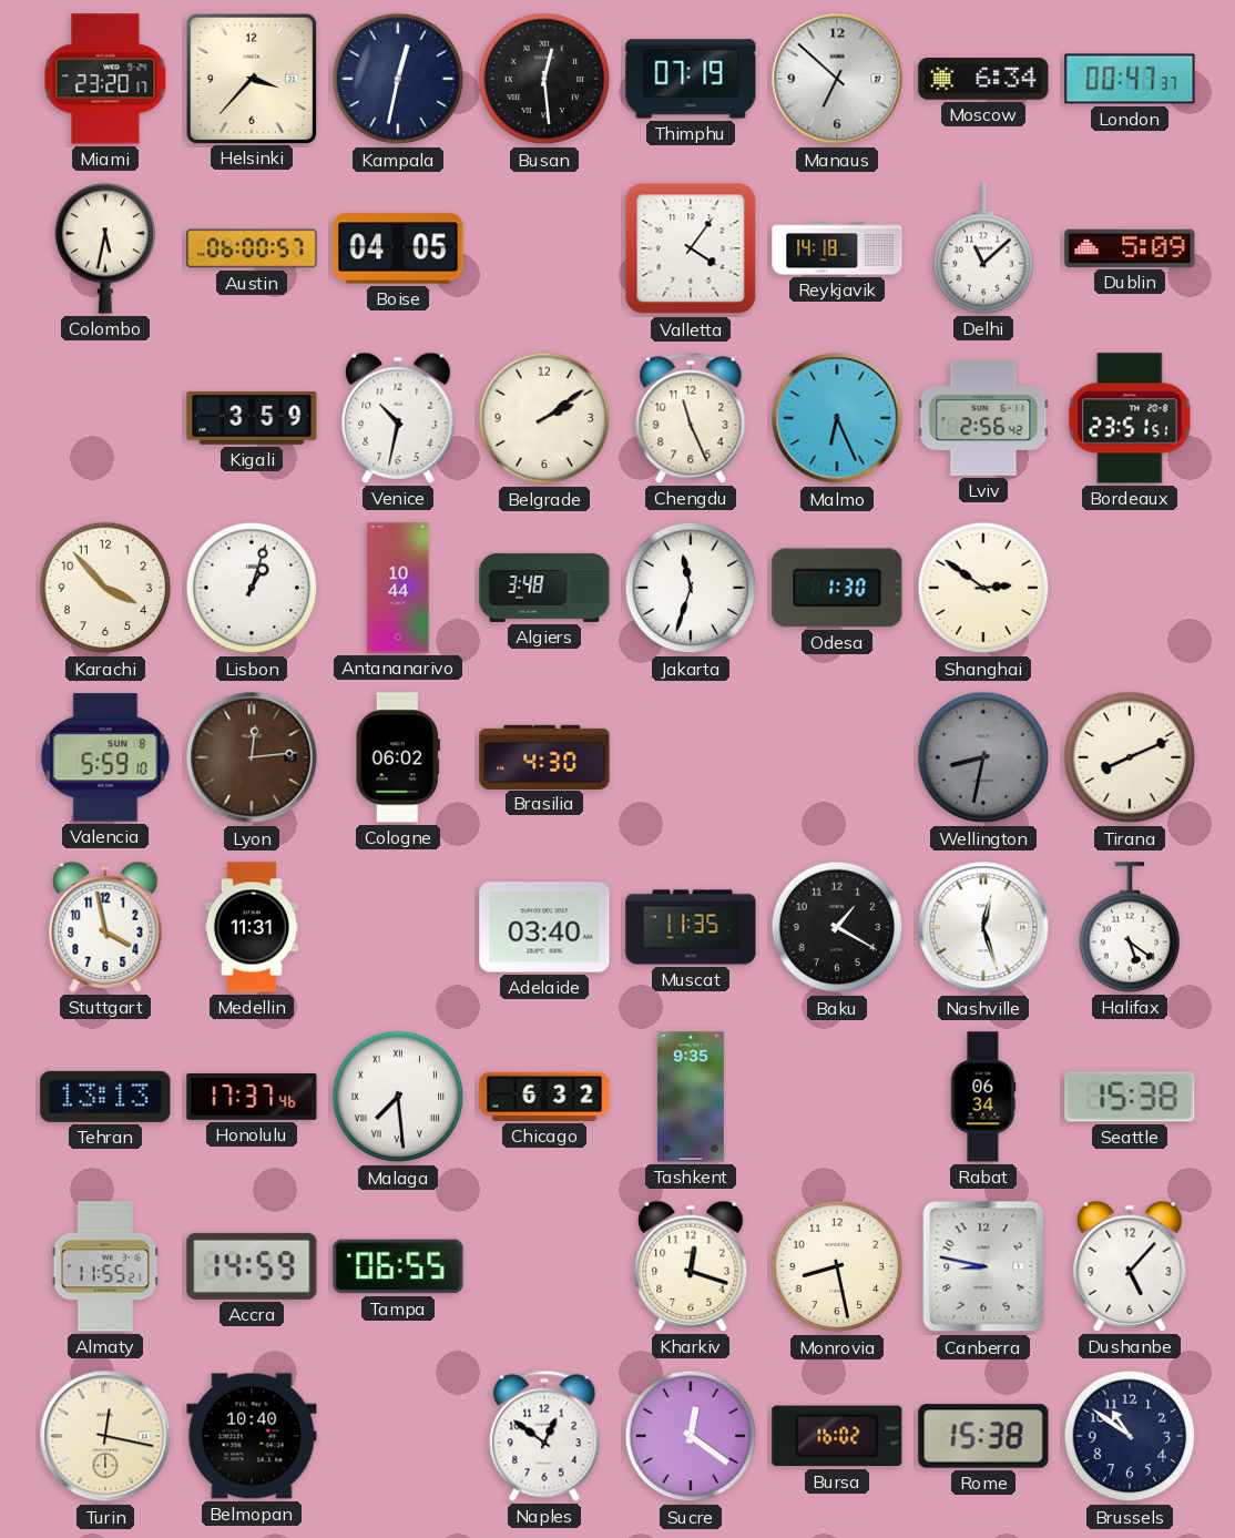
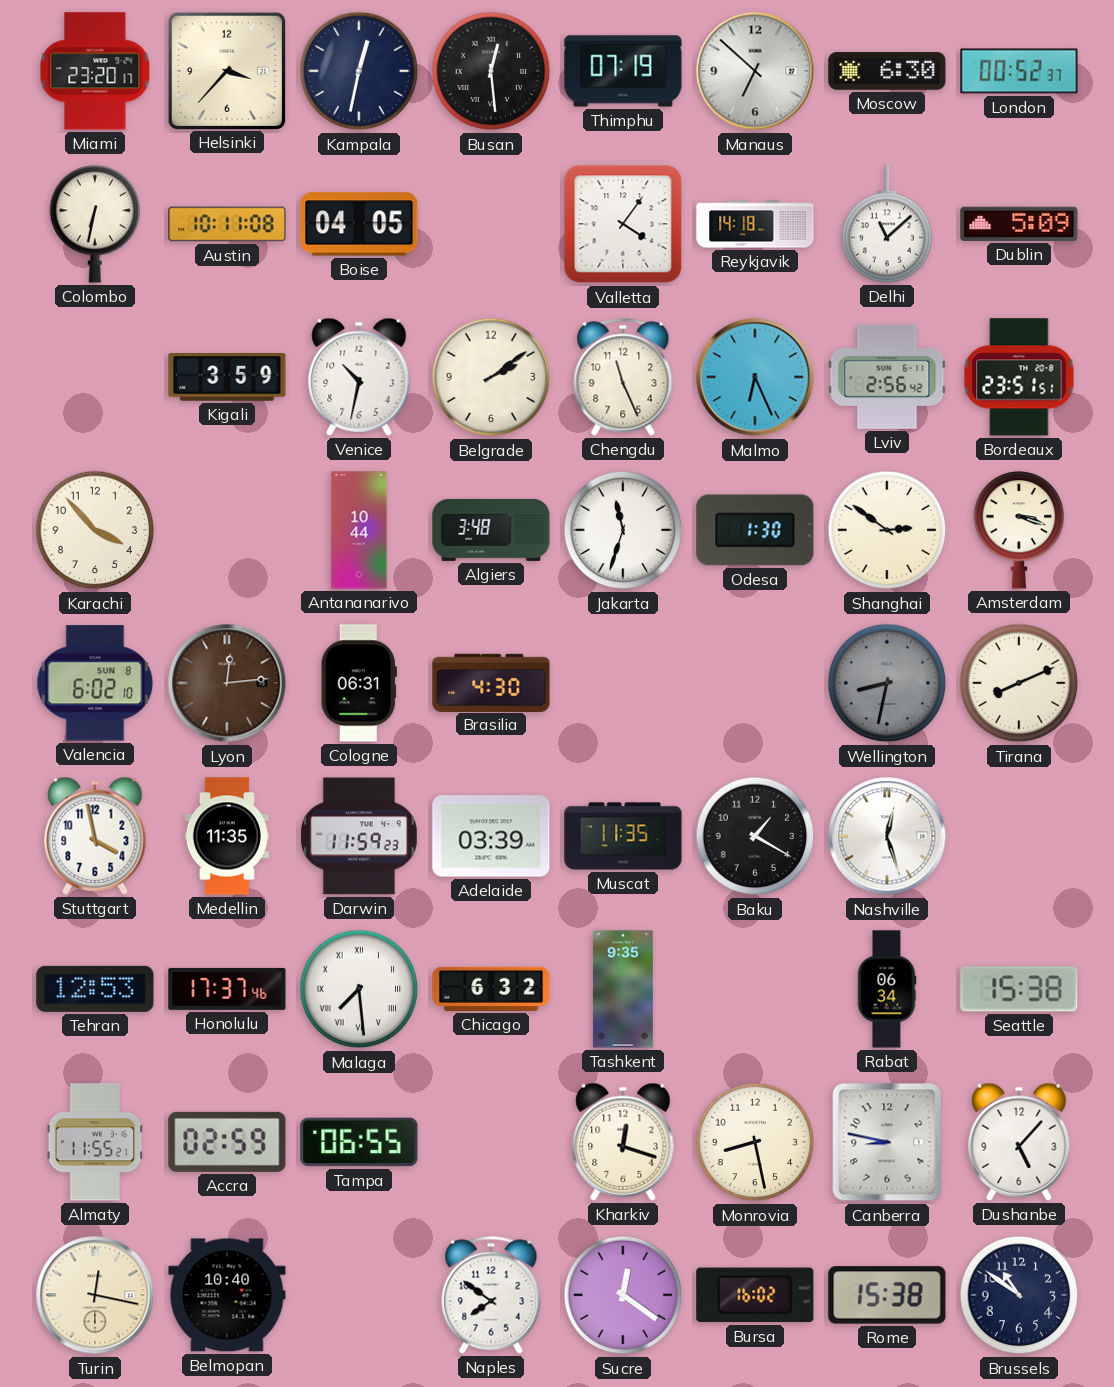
Moscow: 6:34 -> 6:30
London: 00:47 -> 00:52
Colombo: 5:32 -> 6:32
Austin: 06:00 -> 10:11
Lisbon: 1:03 -> none
Amsterdam: none -> 3:18
Valencia: 5:59 -> 6:02
Cologne: 06:02 -> 06:31
Medellin: 11:31 -> 11:35
Darwin: none -> 11:59
Adelaide: 03:40 -> 03:39
Halifax: 5:21 -> none
Tehran: 13:13 -> 12:53
Accra: 14:59 -> 02:59
Naples: 12:51 -> 7:51
